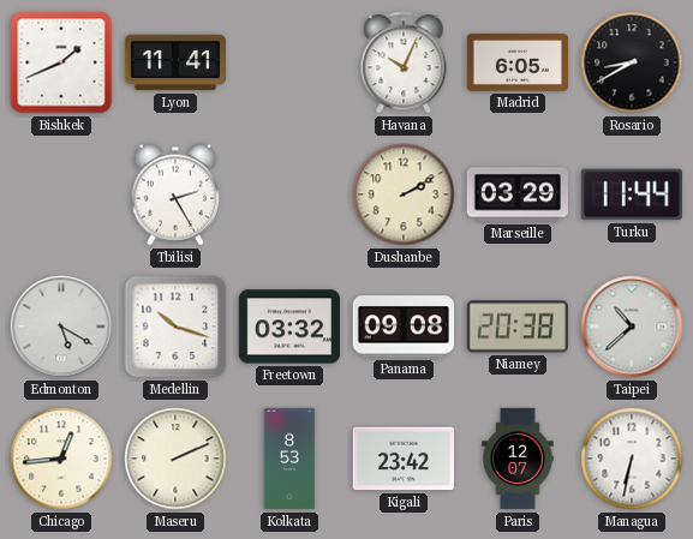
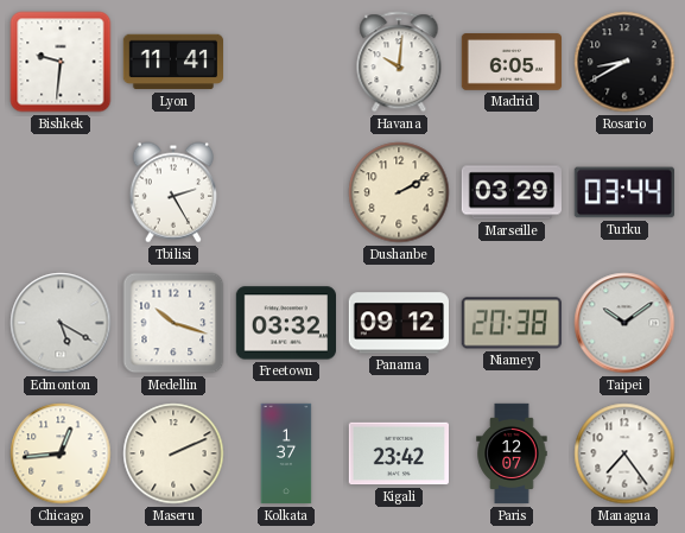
Bishkek: 1:41 -> 9:31
Havana: 10:04 -> 10:01
Turku: 11:44 -> 03:44
Panama: 09:08 -> 09:12
Taipei: 10:38 -> 10:09
Kolkata: 8:53 -> 1:37
Managua: 6:32 -> 7:24
